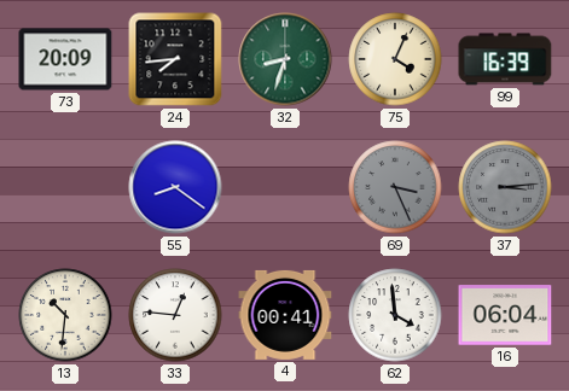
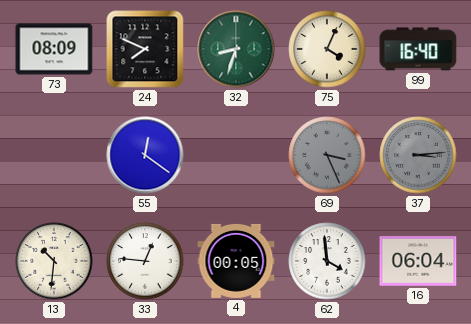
73: 20:09 -> 08:09
24: 7:44 -> 7:49
99: 16:39 -> 16:40
55: 8:21 -> 12:21
4: 00:41 -> 00:05
